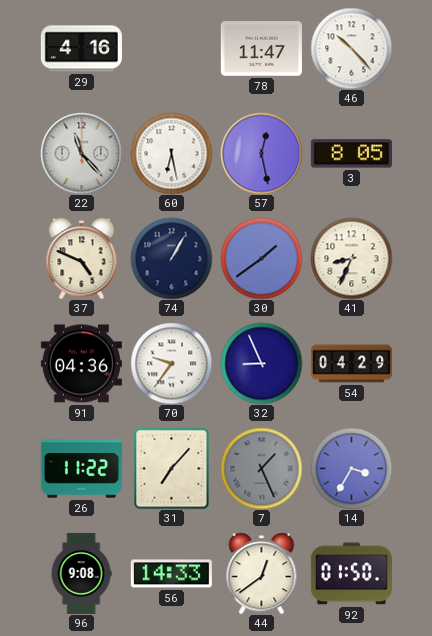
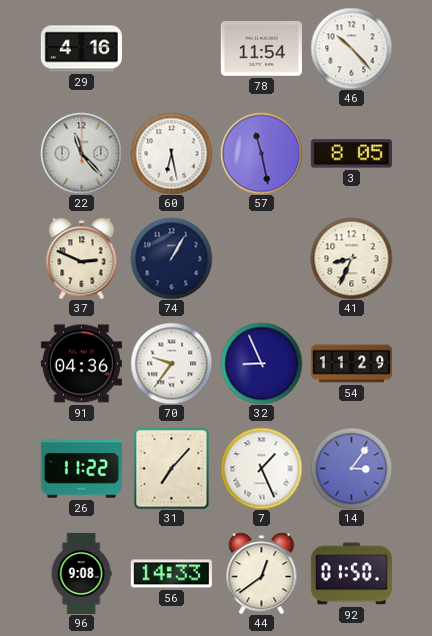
78: 11:47 -> 11:54
57: 12:28 -> 11:28
37: 4:49 -> 2:49
30: 1:39 -> none
54: 04:29 -> 11:29
7 dial: grey -> white
14: 3:35 -> 3:06
